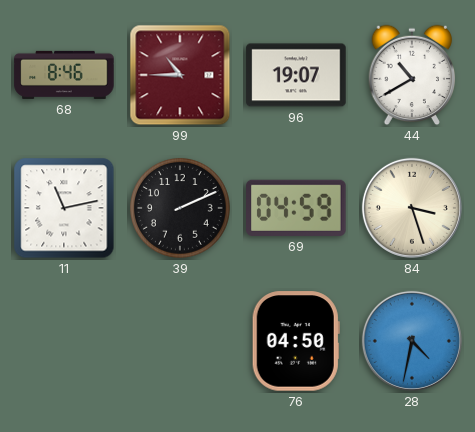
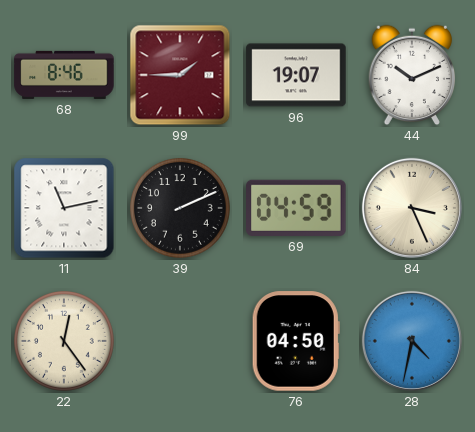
99: 10:45 -> 1:45
44: 10:40 -> 10:11
84: 3:27 -> 3:26
22: none -> 12:24
